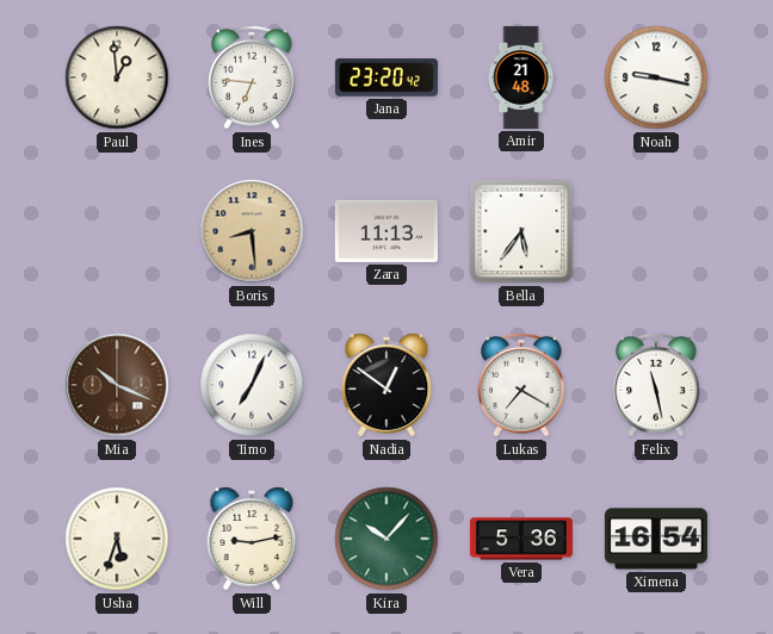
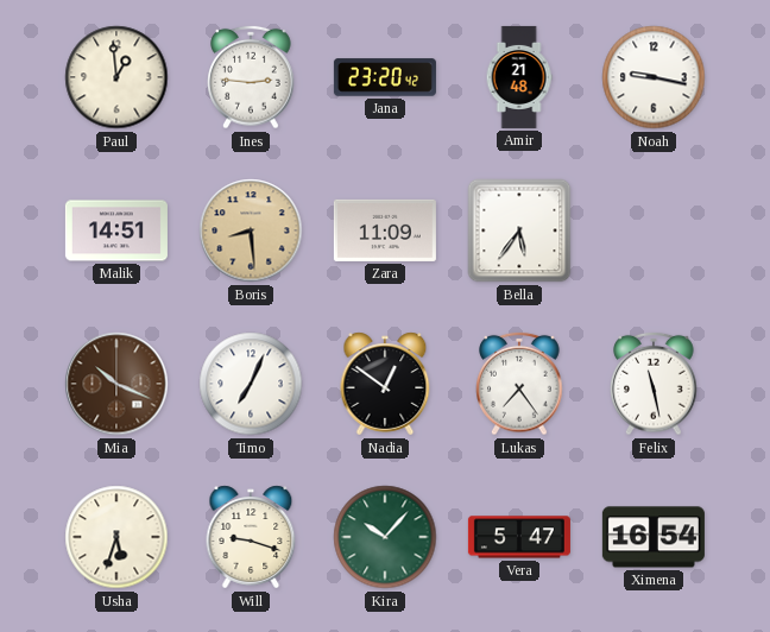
Ines: 6:46 -> 2:46
Malik: none -> 14:51
Zara: 11:13 -> 11:09
Lukas: 7:20 -> 7:24
Will: 9:13 -> 9:18
Vera: 5:36 -> 5:47
